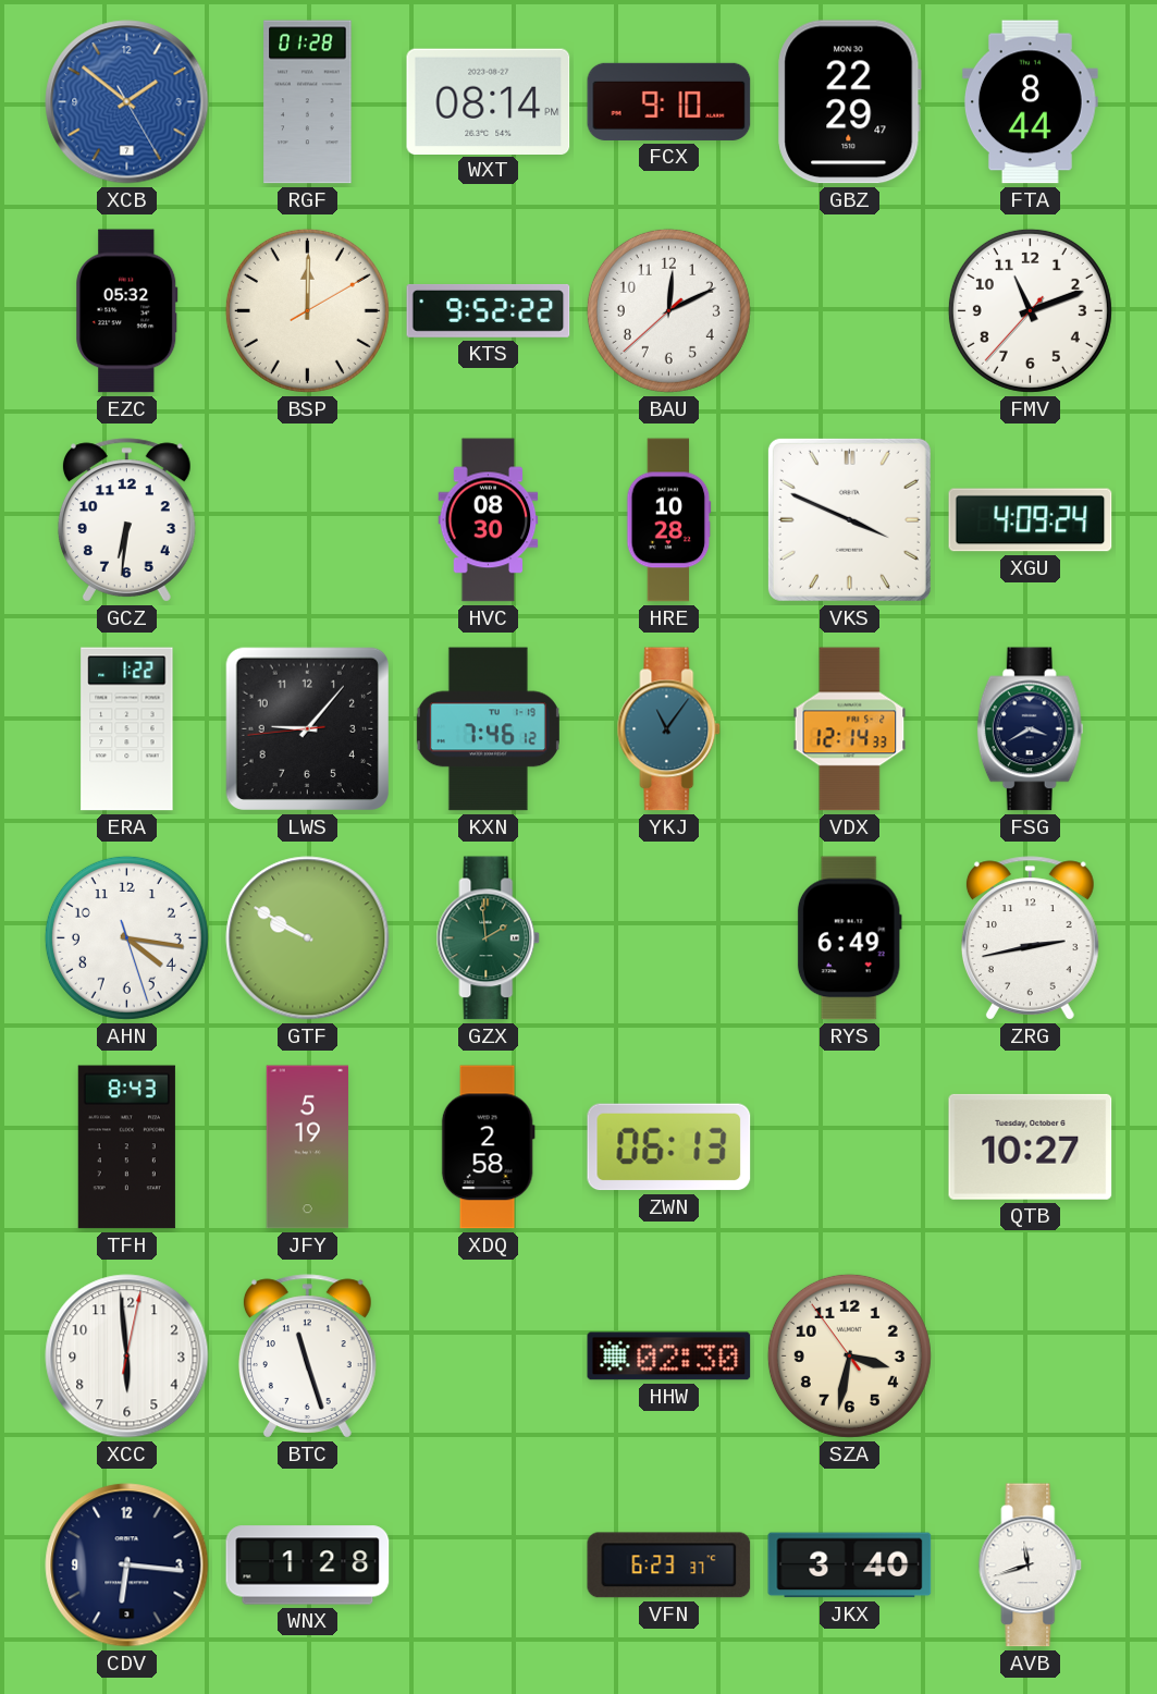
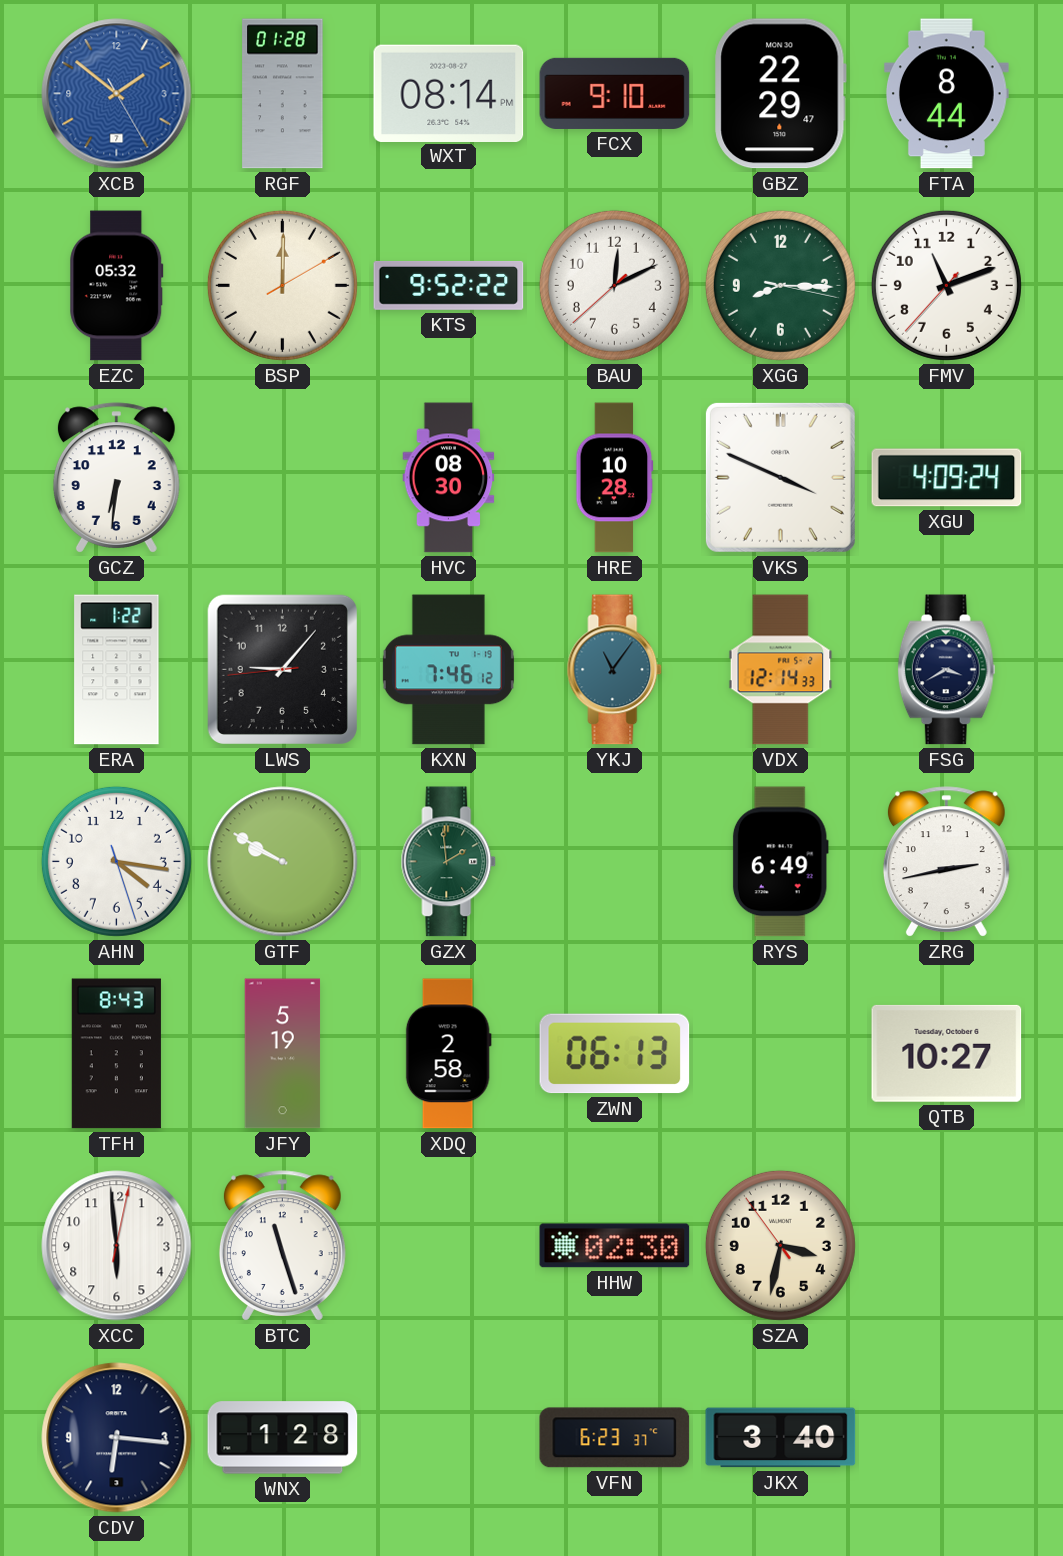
XGG: none -> 8:15
AVB: 11:42 -> none
